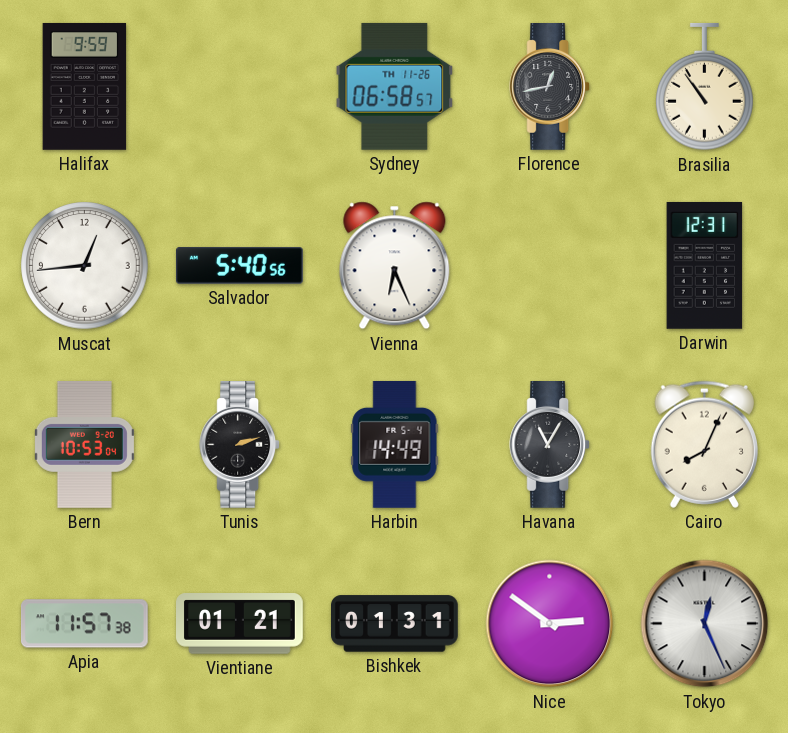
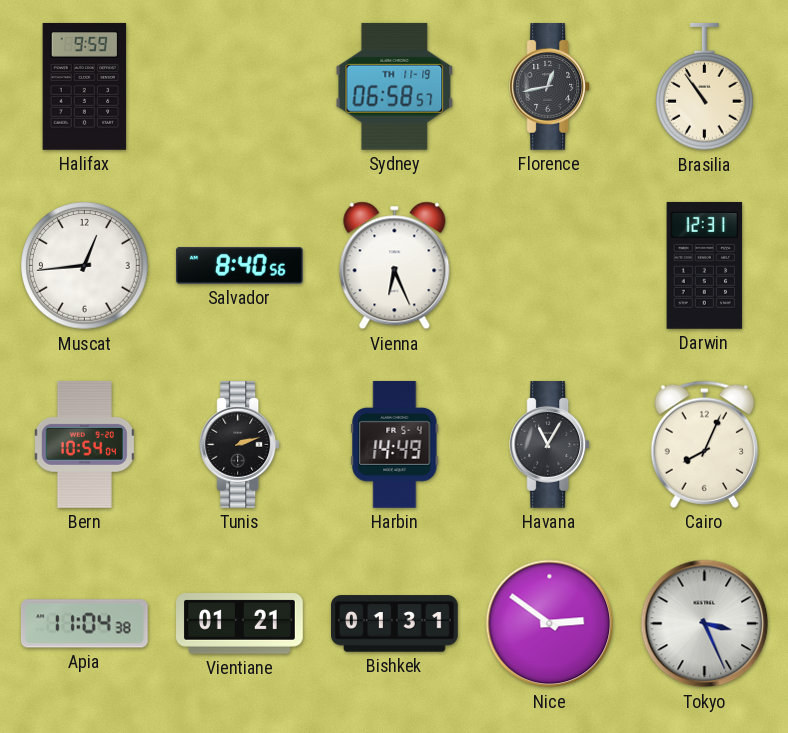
Sydney date: TH 11-26 -> TH 11-19
Salvador: 5:40 -> 8:40
Bern: 10:53 -> 10:54
Apia: 11:57 -> 11:04
Tokyo: 12:26 -> 3:26
